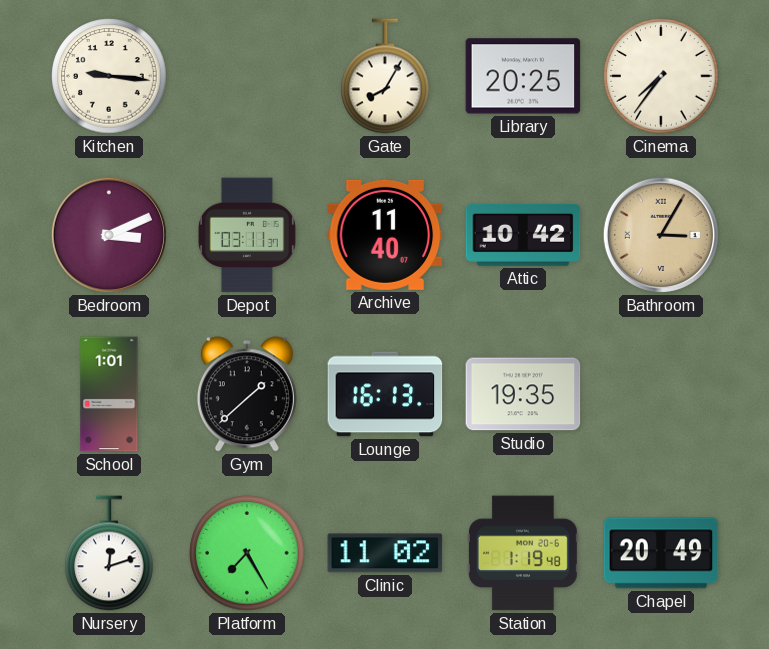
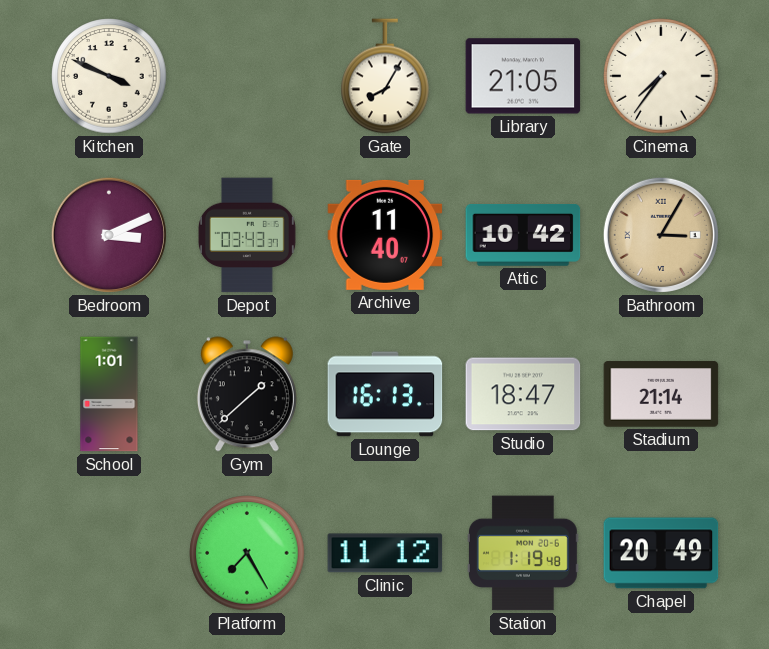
Kitchen: 9:16 -> 3:49
Library: 20:25 -> 21:05
Depot: 03:11 -> 03:43
Studio: 19:35 -> 18:47
Stadium: none -> 21:14
Nursery: 12:12 -> none
Clinic: 11:02 -> 11:12
